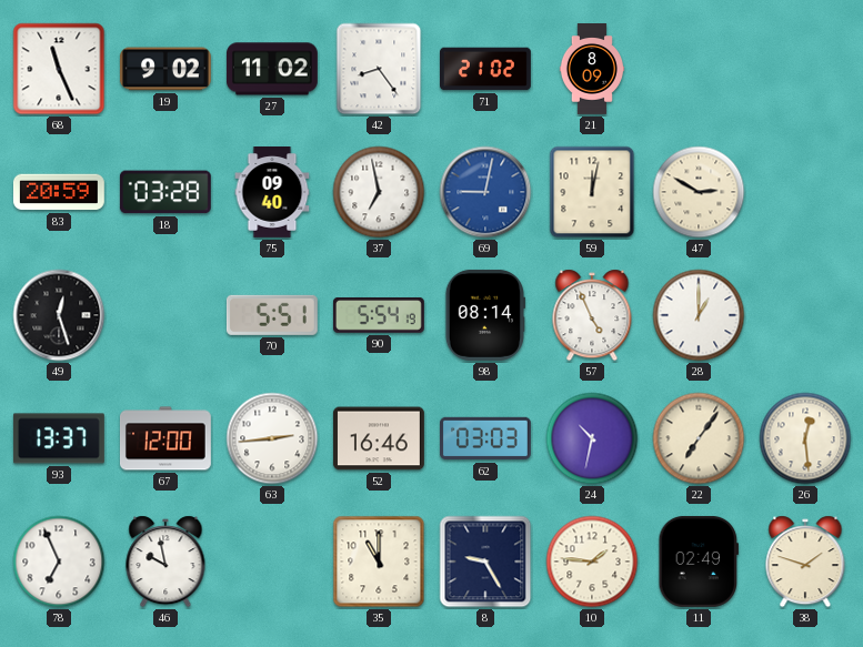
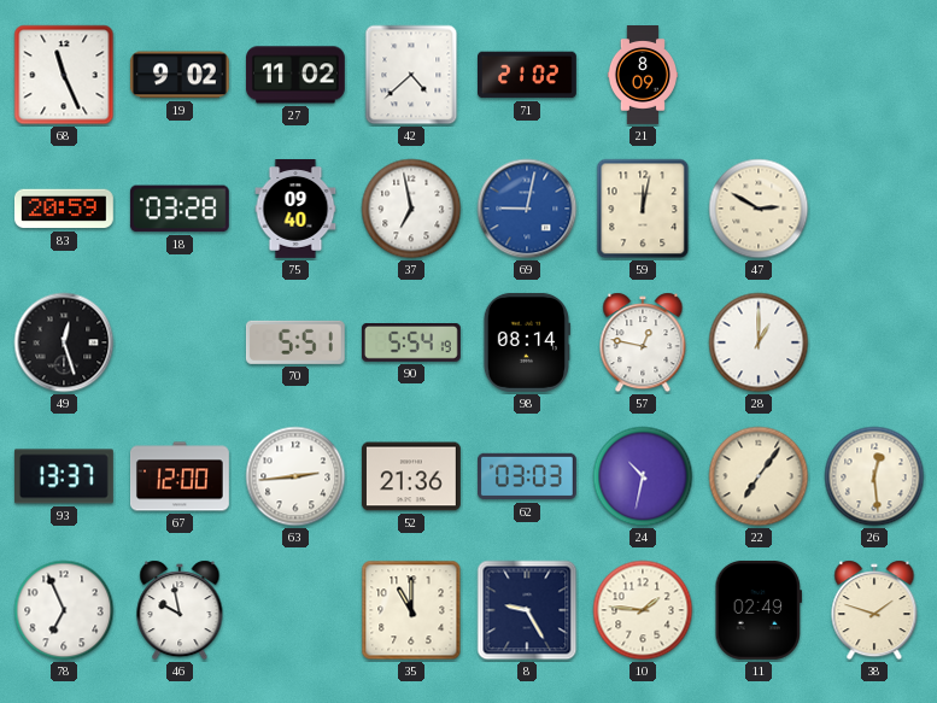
42: 8:24 -> 4:38
57: 4:56 -> 12:47
52: 16:46 -> 21:36
